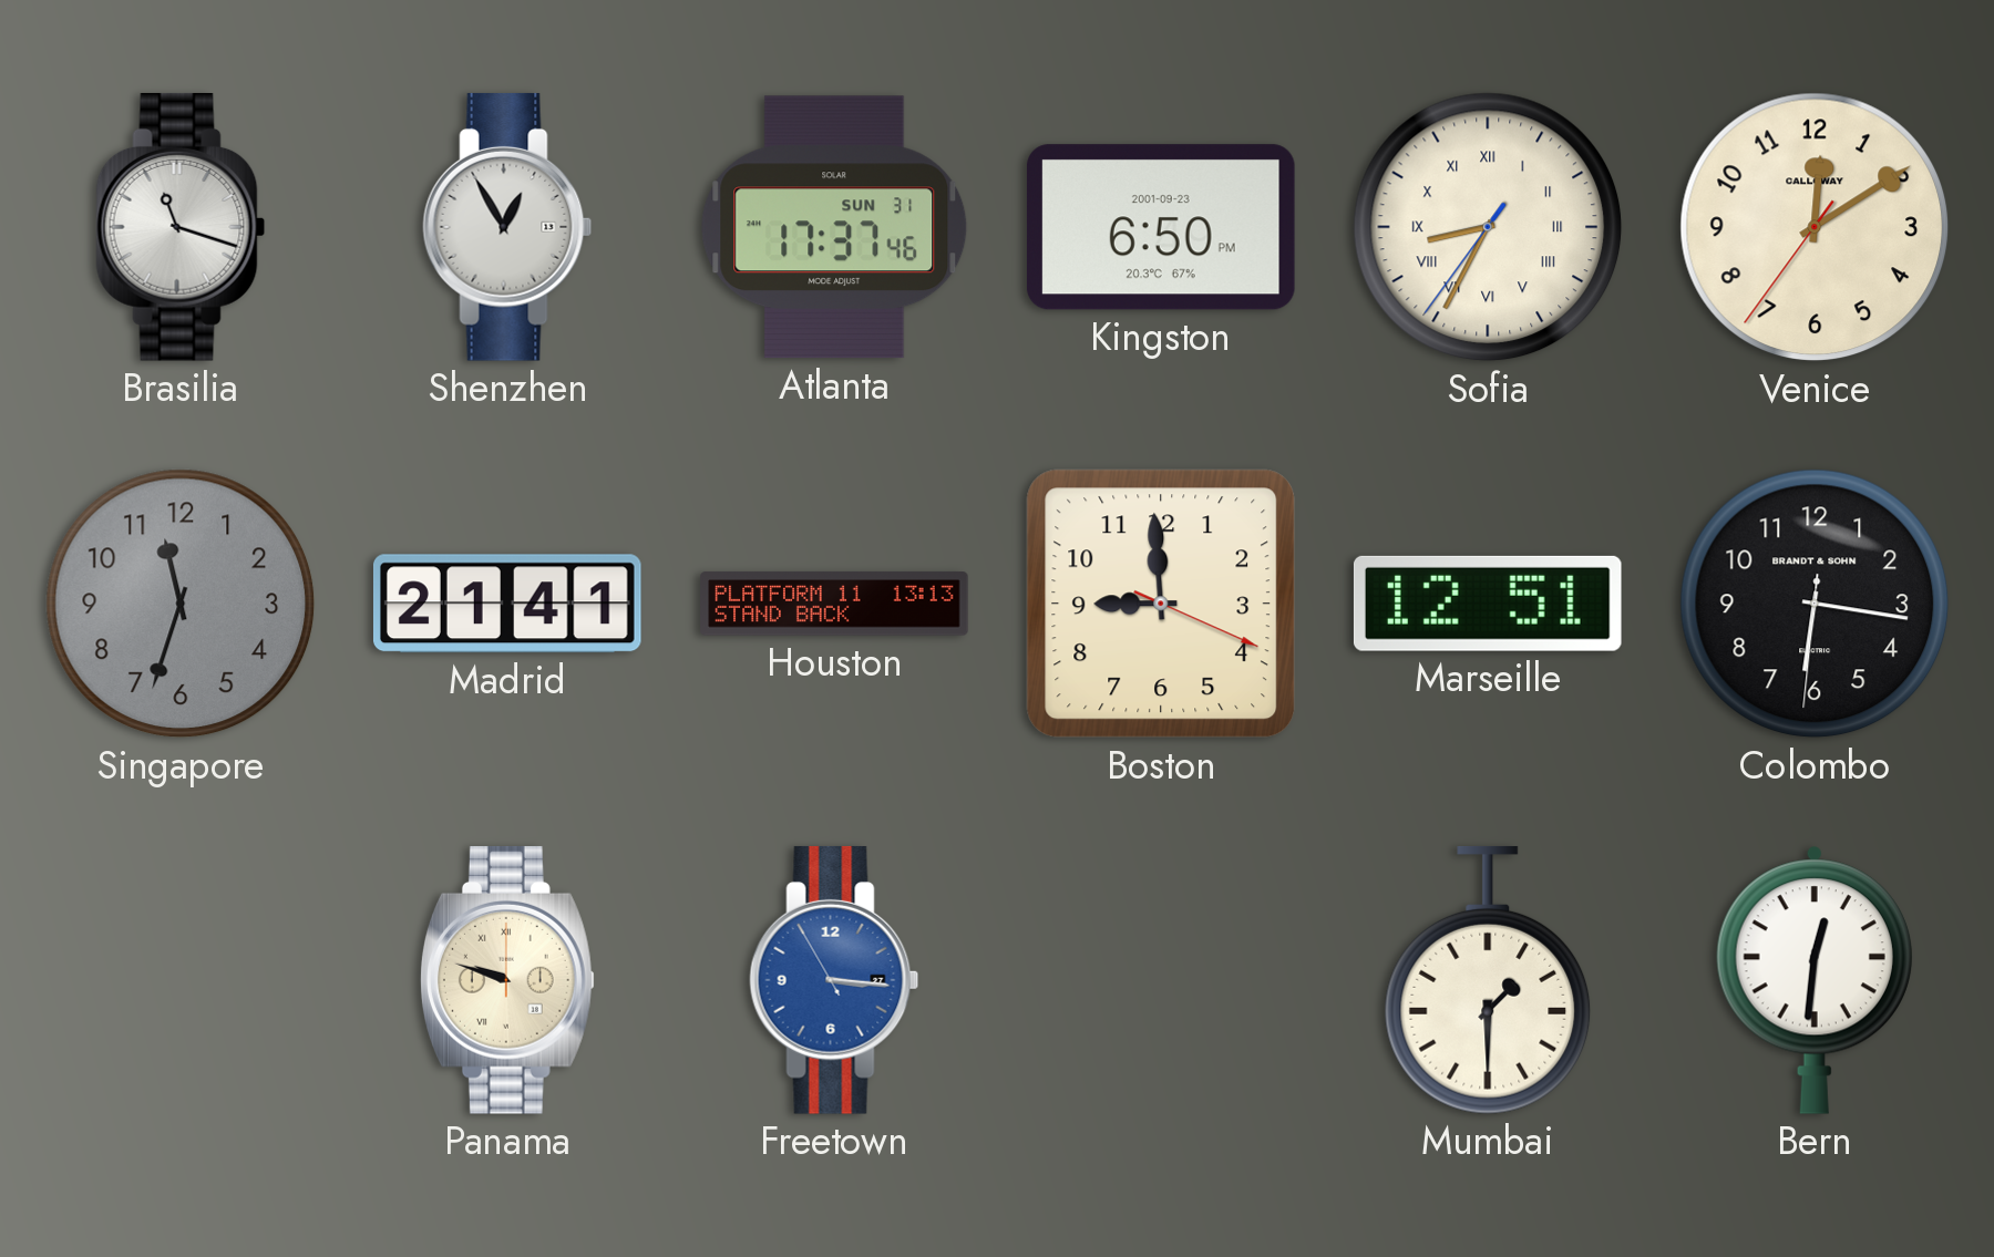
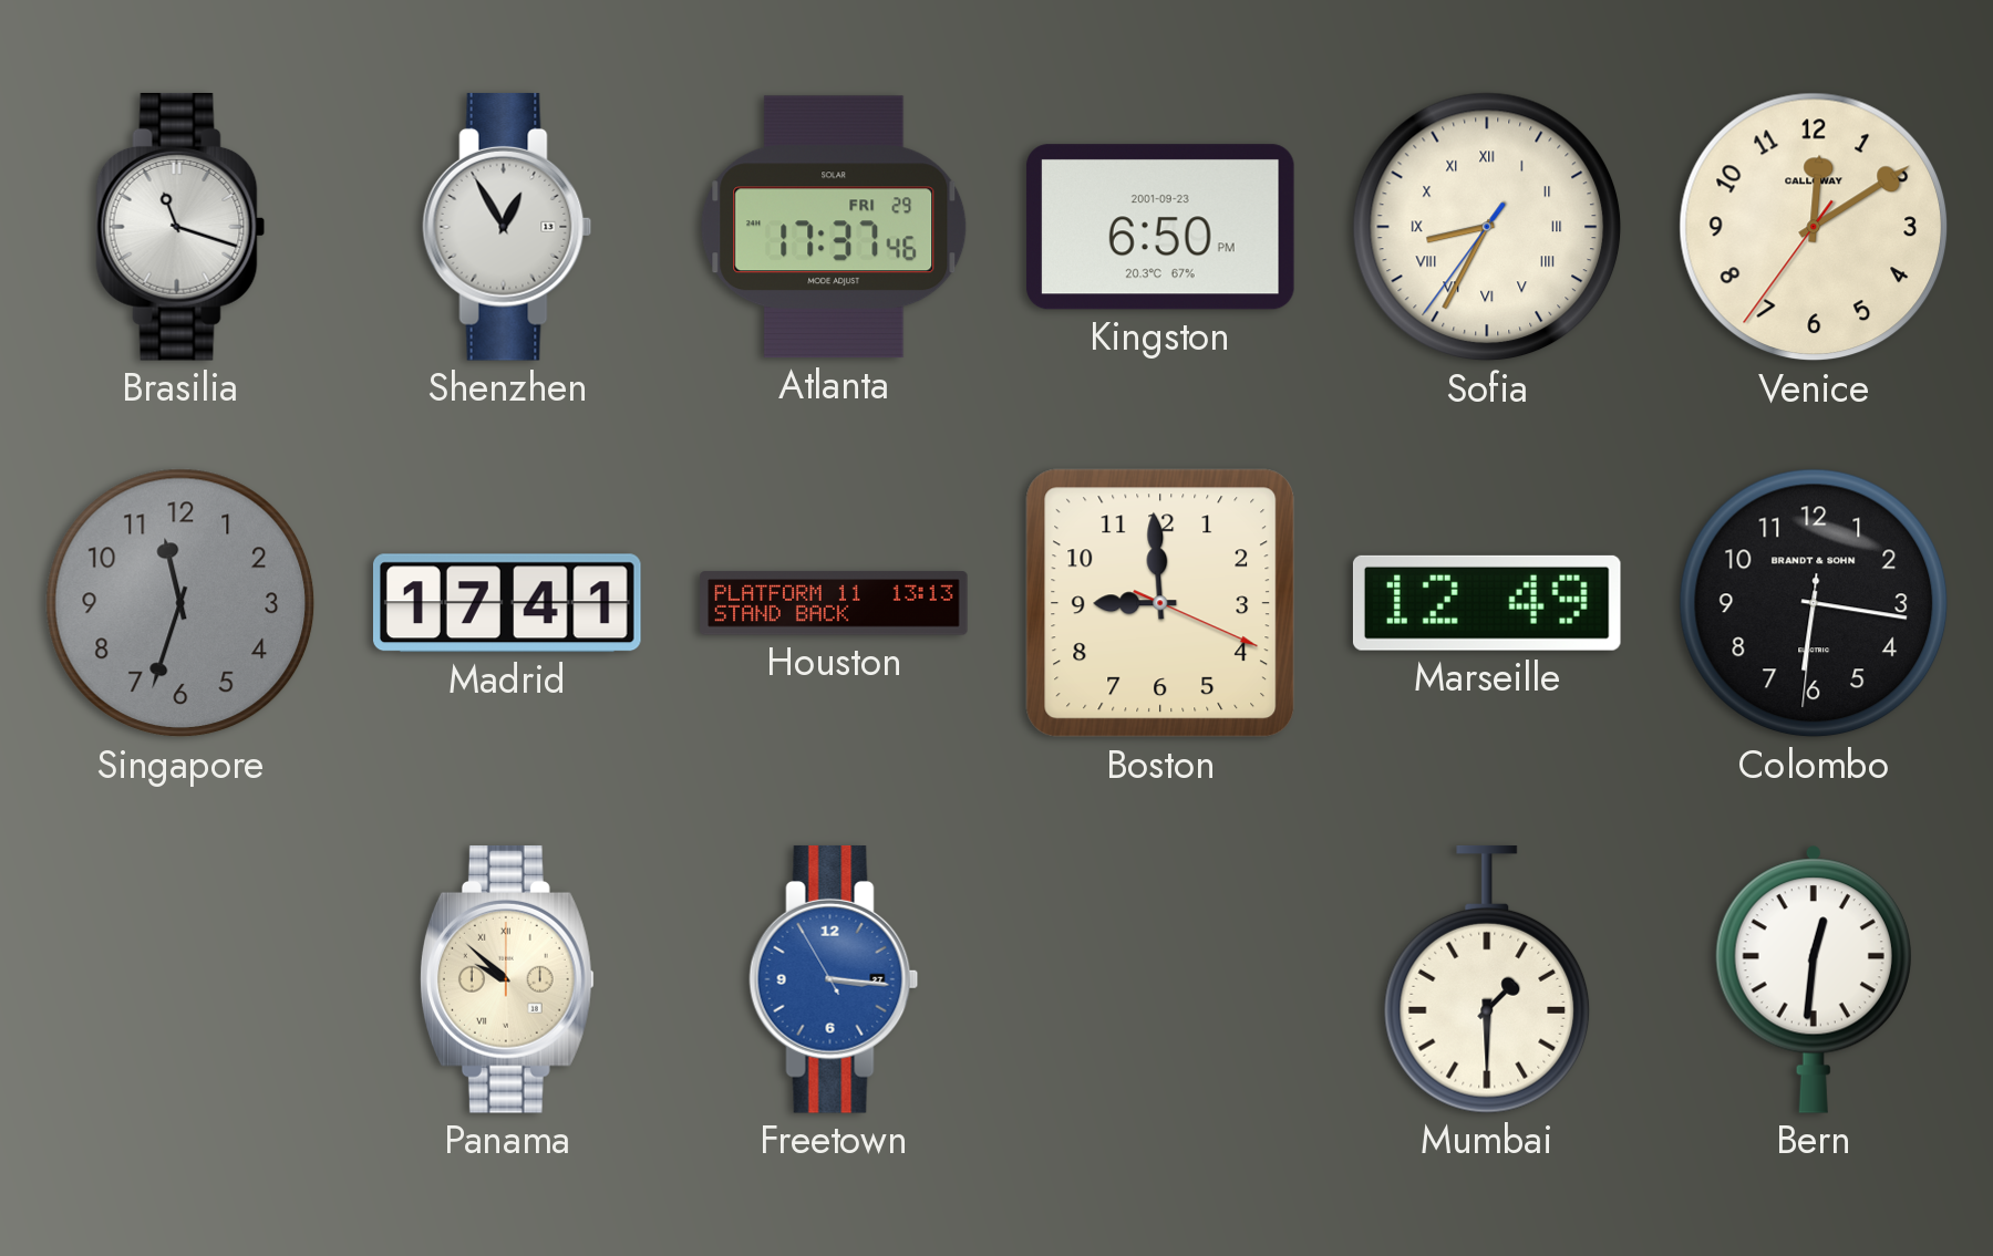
Atlanta date: SUN 31 -> FRI 29
Madrid: 21:41 -> 17:41
Marseille: 12:51 -> 12:49
Panama: 9:48 -> 9:52
